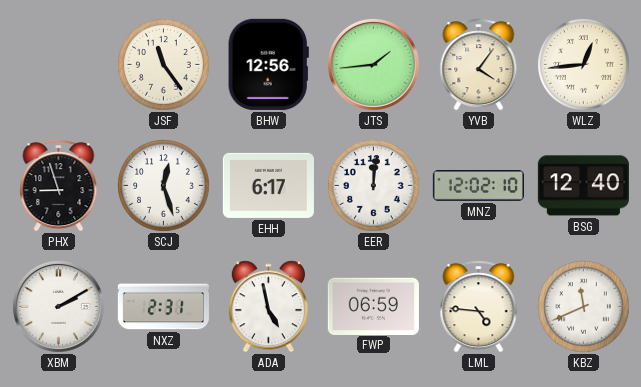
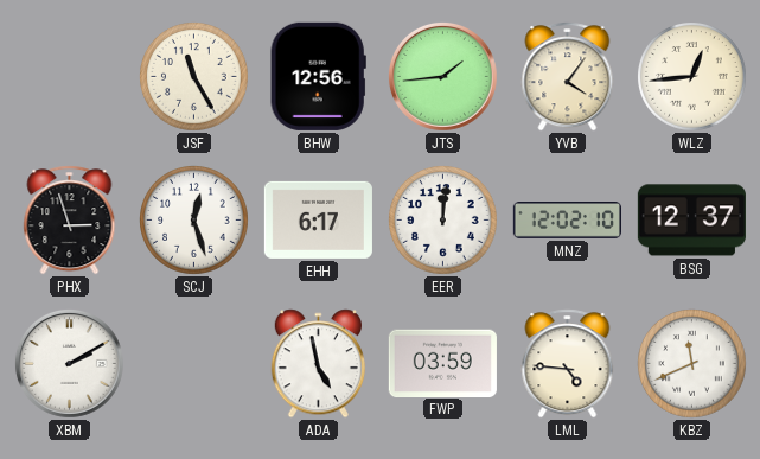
JSF: 11:24 -> 11:25
PHX: 8:57 -> 2:57
BSG: 12:40 -> 12:37
NXZ: 2:31 -> none
FWP: 06:59 -> 03:59
